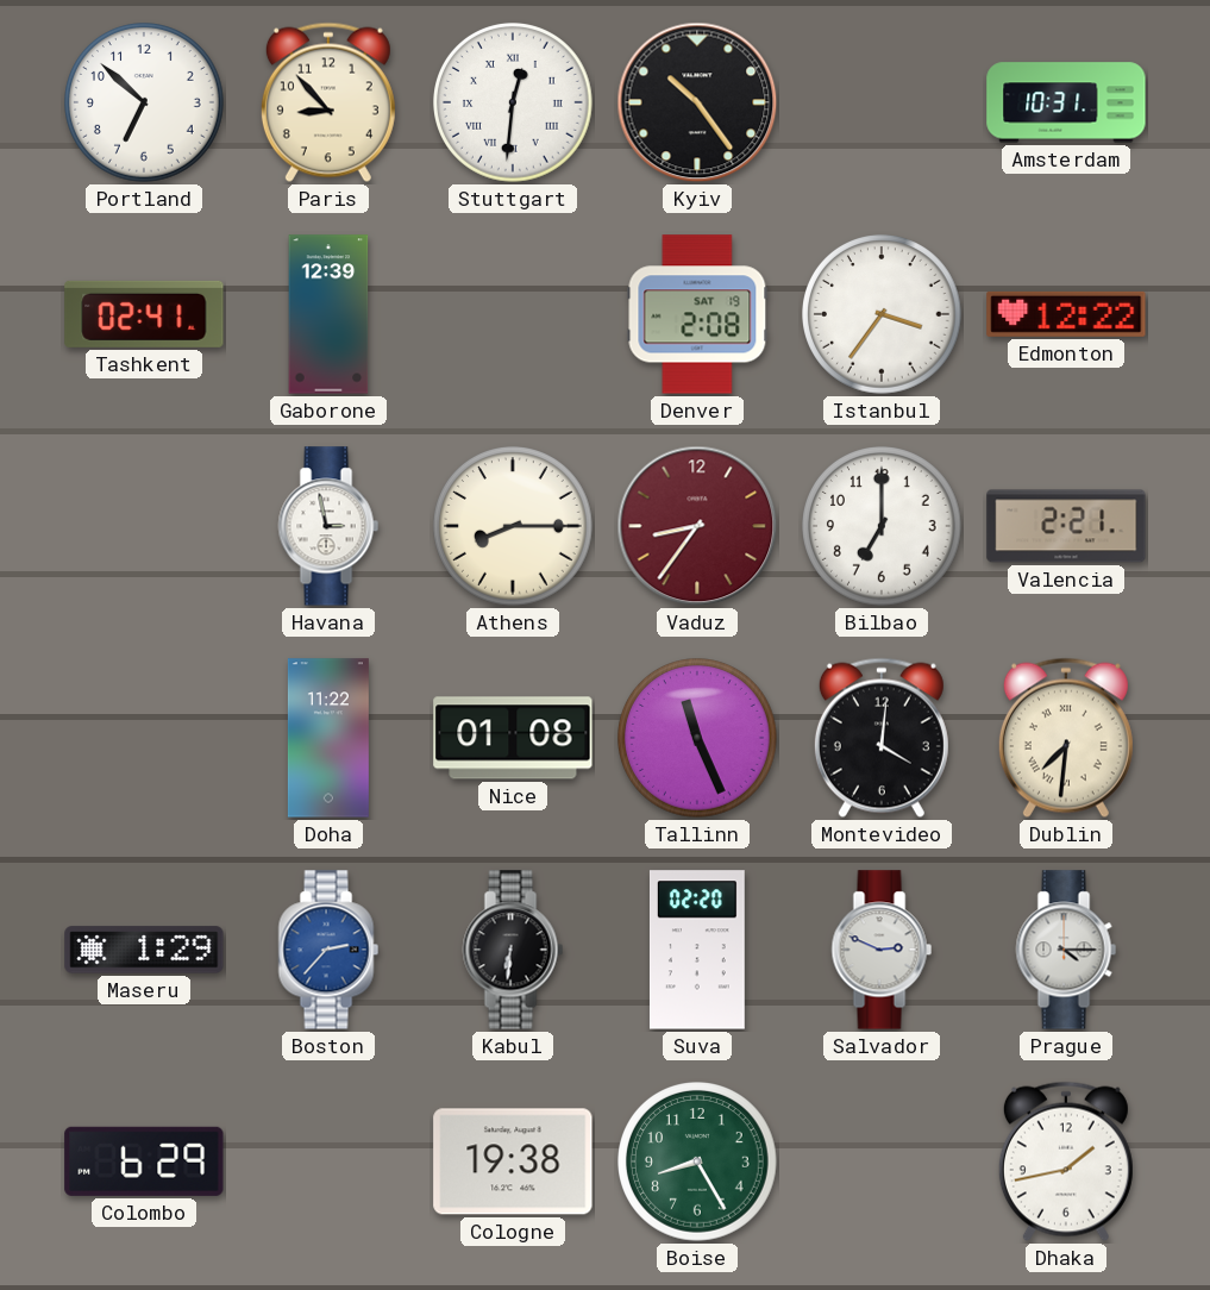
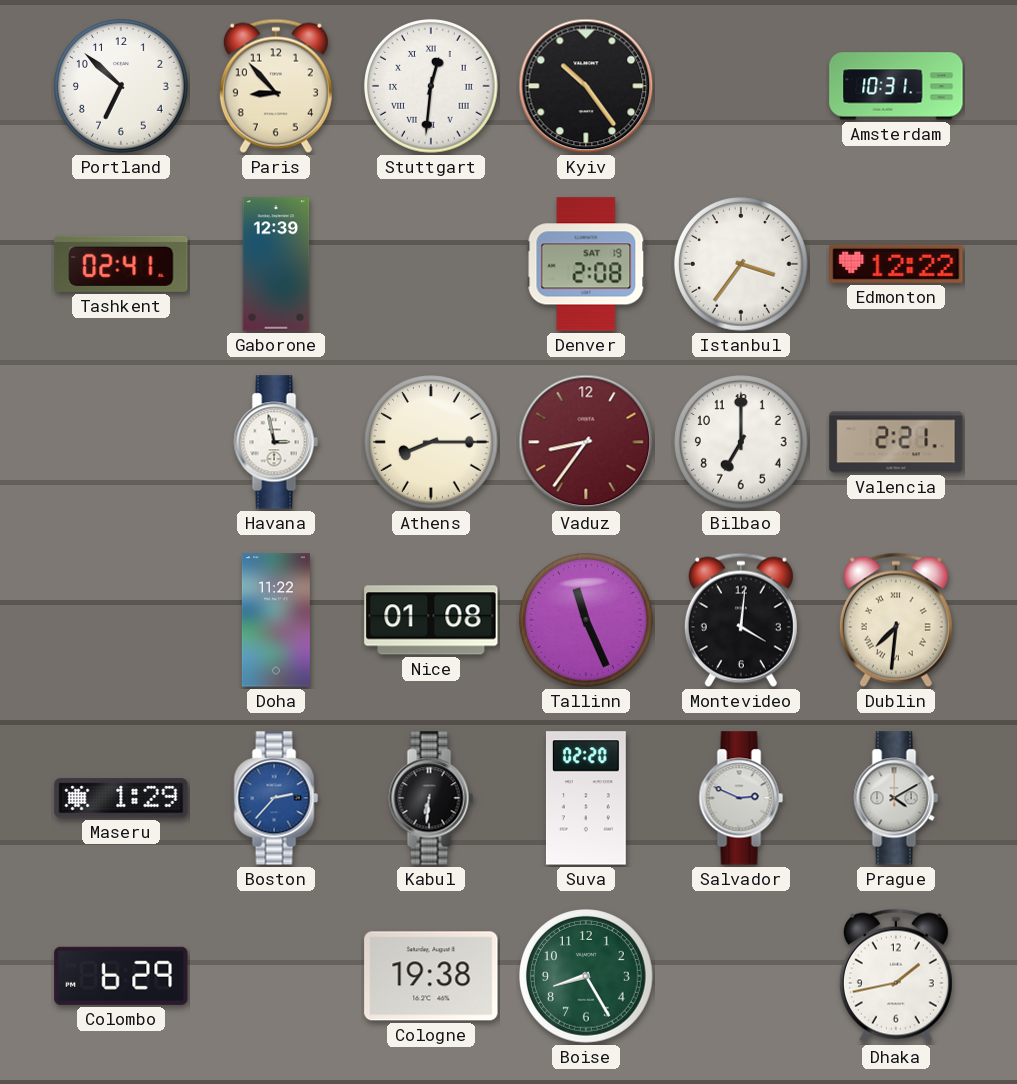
Prague: 4:15 -> 4:10
